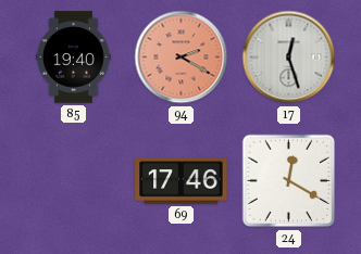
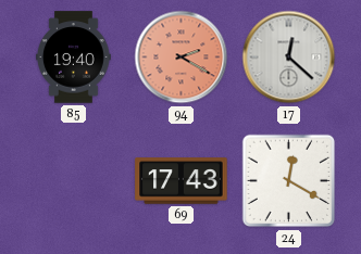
17: 12:27 -> 12:22
69: 17:46 -> 17:43
